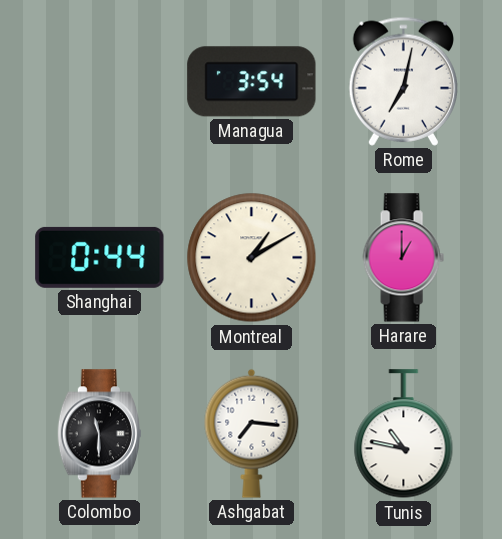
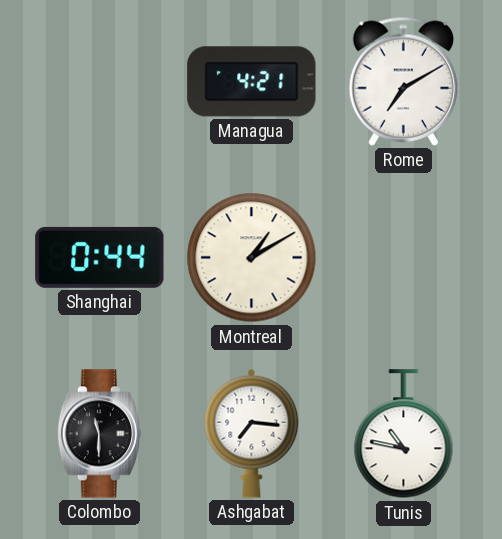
Managua: 3:54 -> 4:21
Rome: 7:02 -> 7:10
Harare: 1:00 -> none
